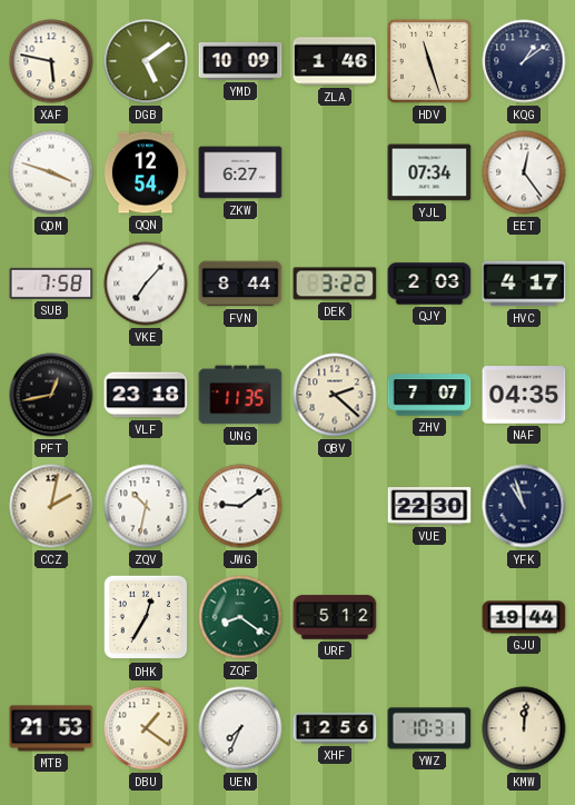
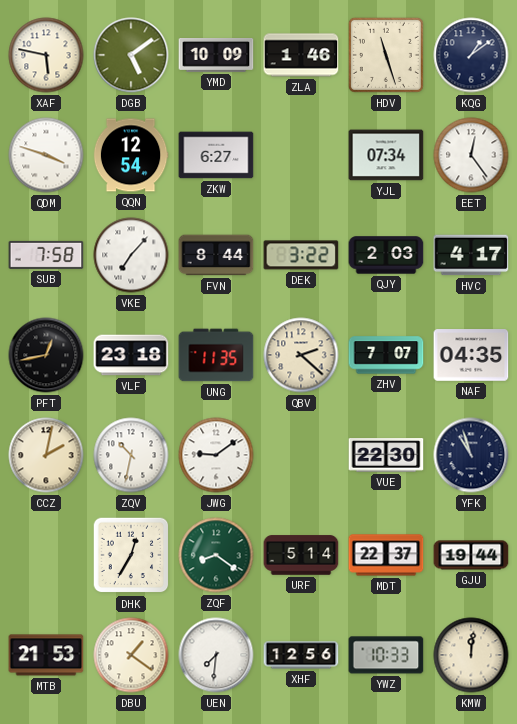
URF: 5:12 -> 5:14
MDT: none -> 22:37
UEN: 7:34 -> 7:31
YWZ: 10:31 -> 10:33
